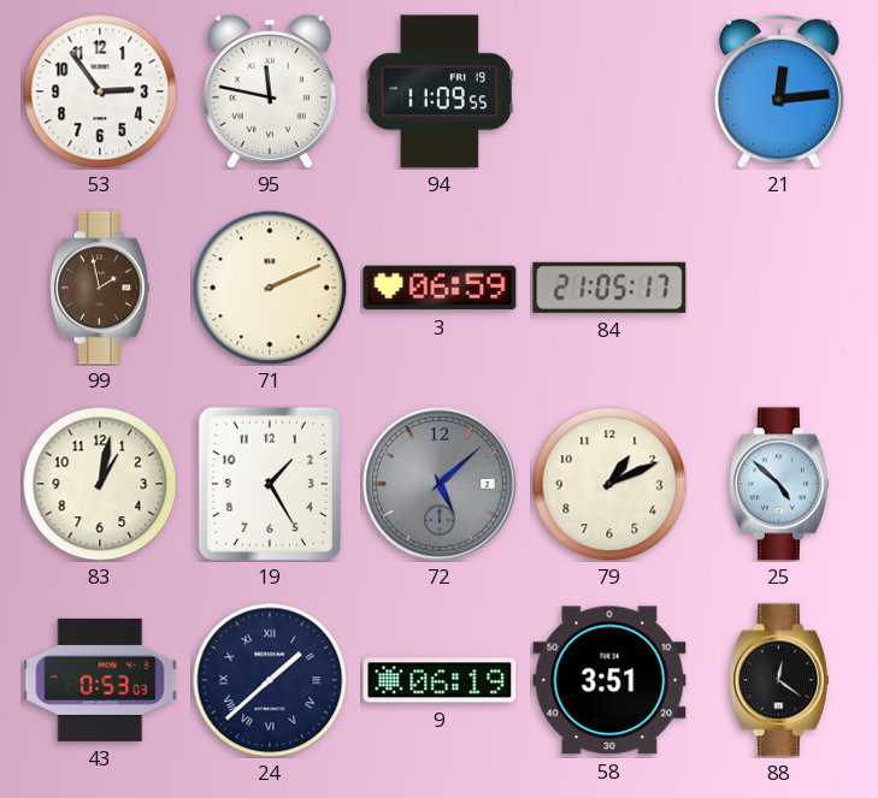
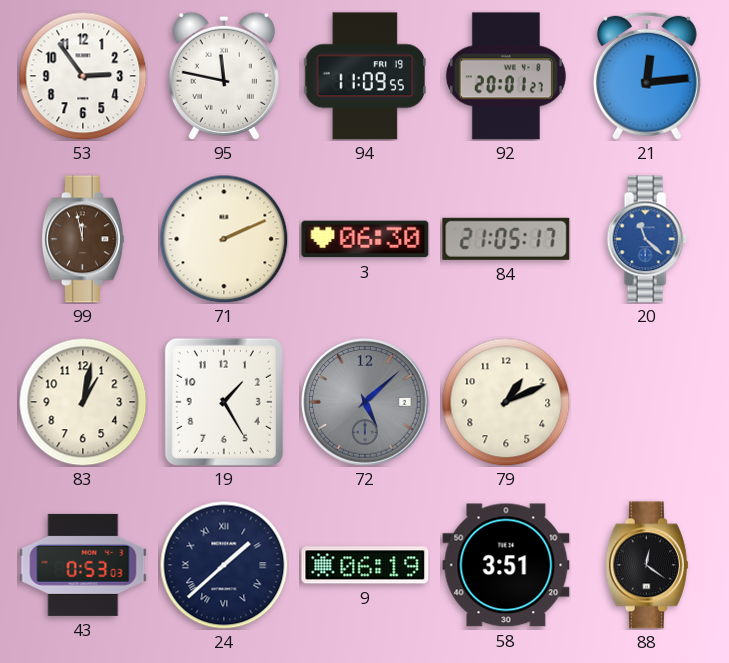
92: none -> 20:01
99: 1:58 -> 11:58
3: 06:59 -> 06:30
20: none -> 11:22
25: 4:52 -> none
